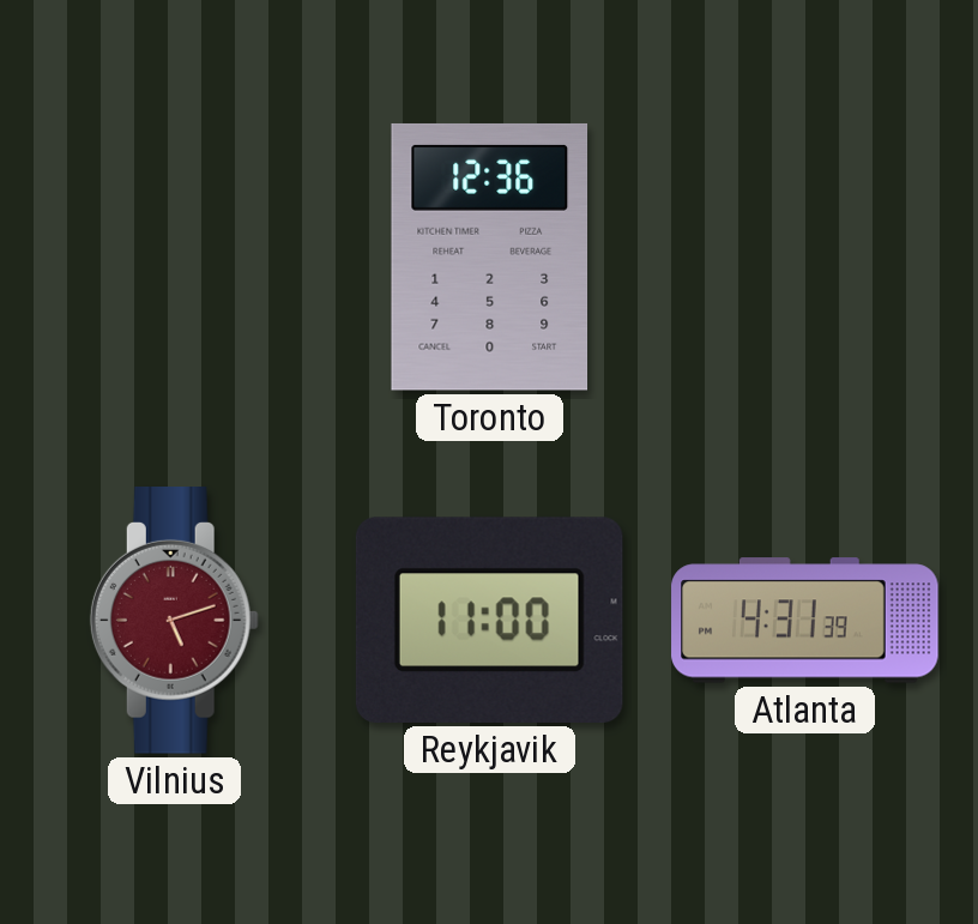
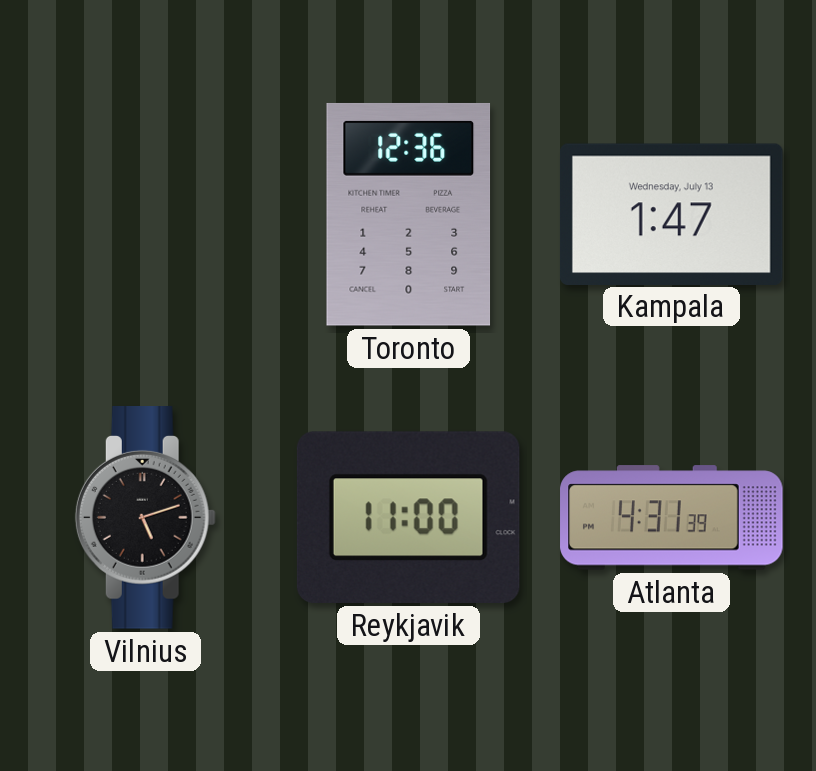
Kampala: none -> 1:47
Vilnius dial: burgundy -> black
